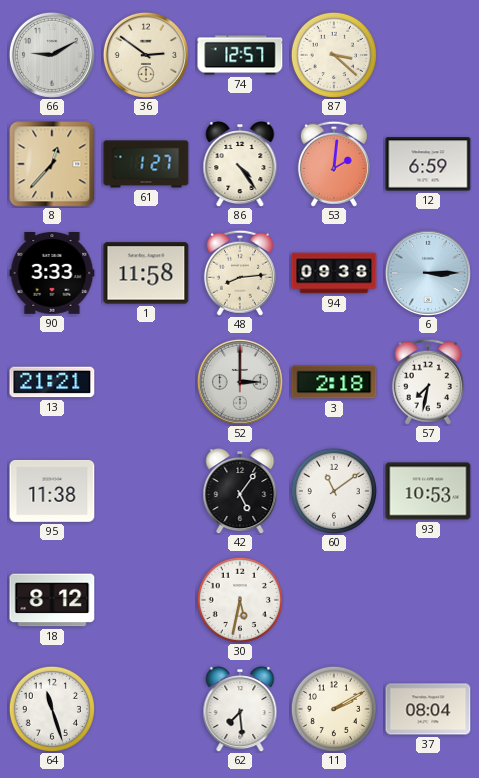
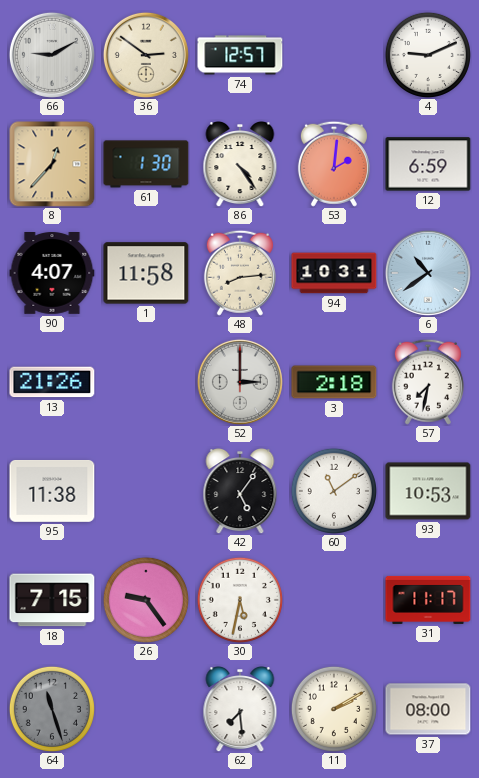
87: 3:22 -> none
4: none -> 9:11
61: 1:27 -> 1:30
90: 3:33 -> 4:07
94: 09:38 -> 10:31
6: 3:15 -> 10:39
13: 21:21 -> 21:26
18: 8:12 -> 7:15
26: none -> 9:24
31: none -> 11:17
64 dial: white -> grey
37: 08:04 -> 08:00
